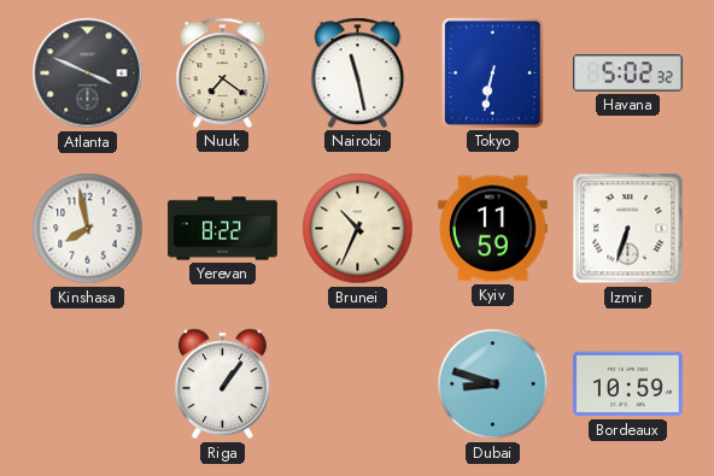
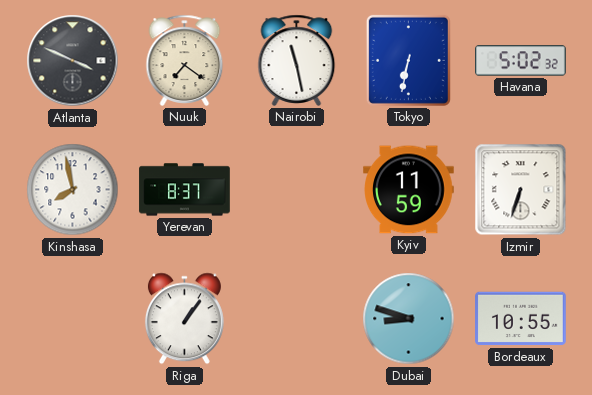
Yerevan: 8:22 -> 8:37
Brunei: 10:34 -> none
Bordeaux: 10:59 -> 10:55
